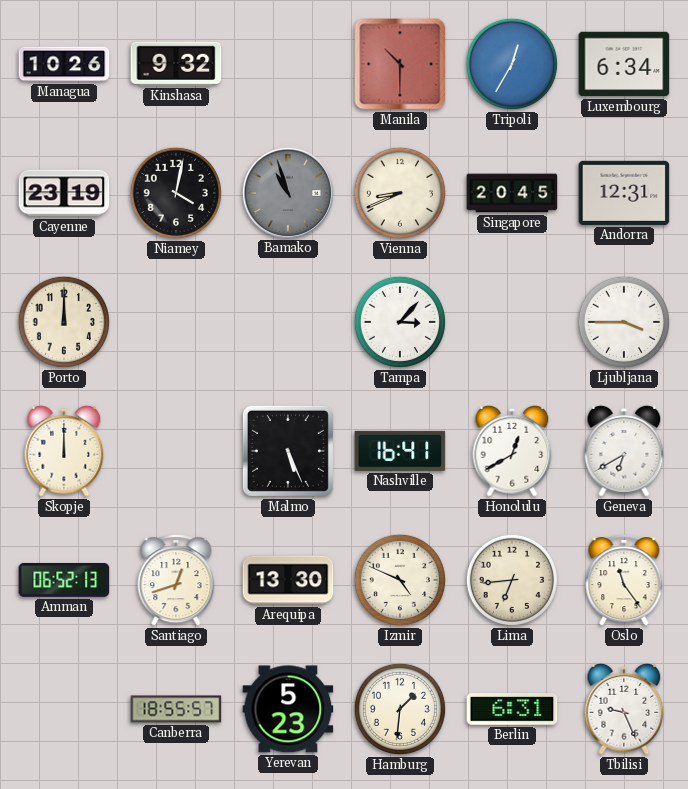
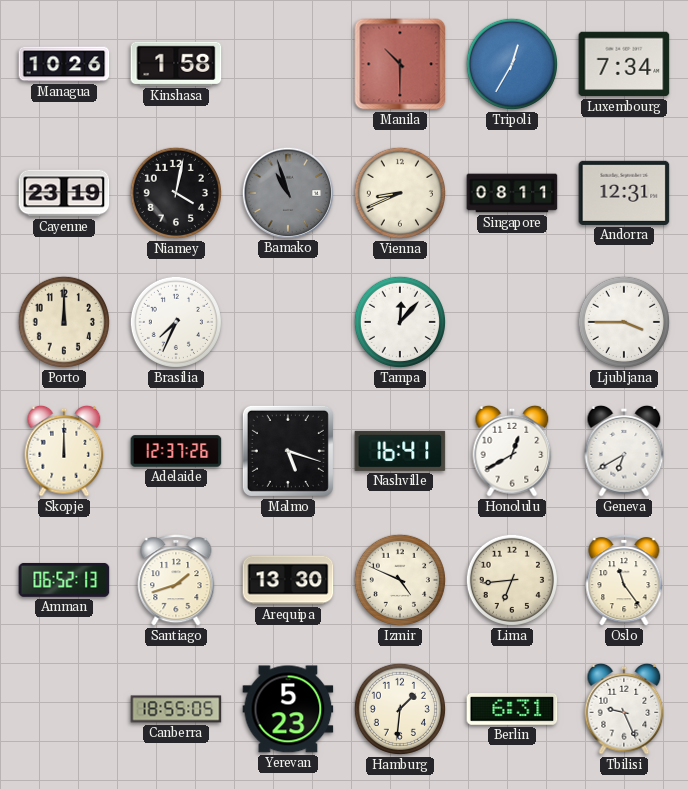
Kinshasa: 9:32 -> 1:58
Luxembourg: 6:34 -> 7:34
Singapore: 20:45 -> 08:11
Brasilia: none -> 7:34
Tampa: 3:07 -> 12:07
Adelaide: none -> 12:37
Malmo: 5:26 -> 5:18
Santiago: 12:42 -> 1:42
Canberra: 18:55:57 -> 18:55:05
